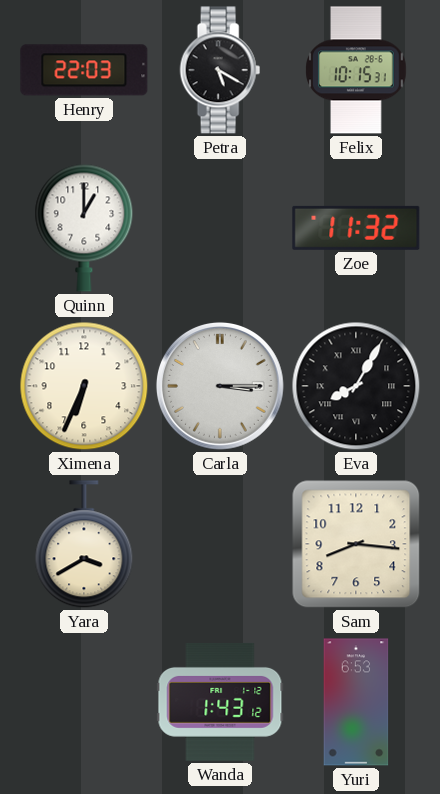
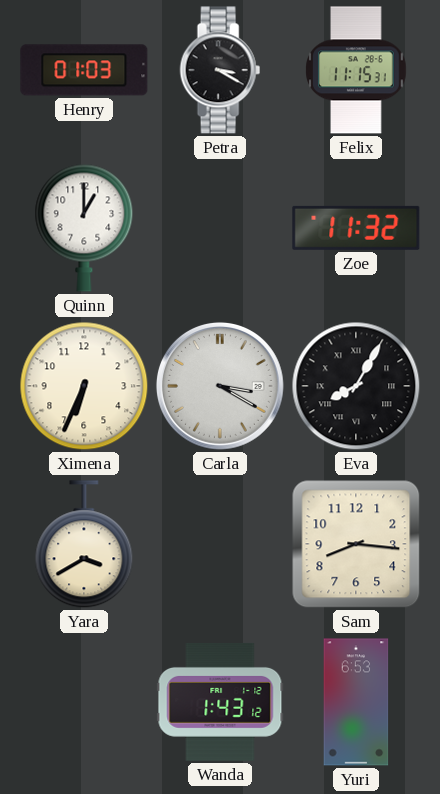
Henry: 22:03 -> 01:03
Petra: 5:20 -> 3:20
Felix: 10:15 -> 11:15
Carla: 3:15 -> 3:20
